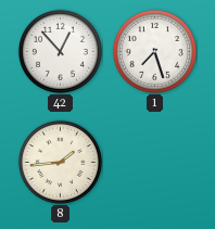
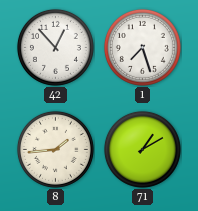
71: none -> 1:10
